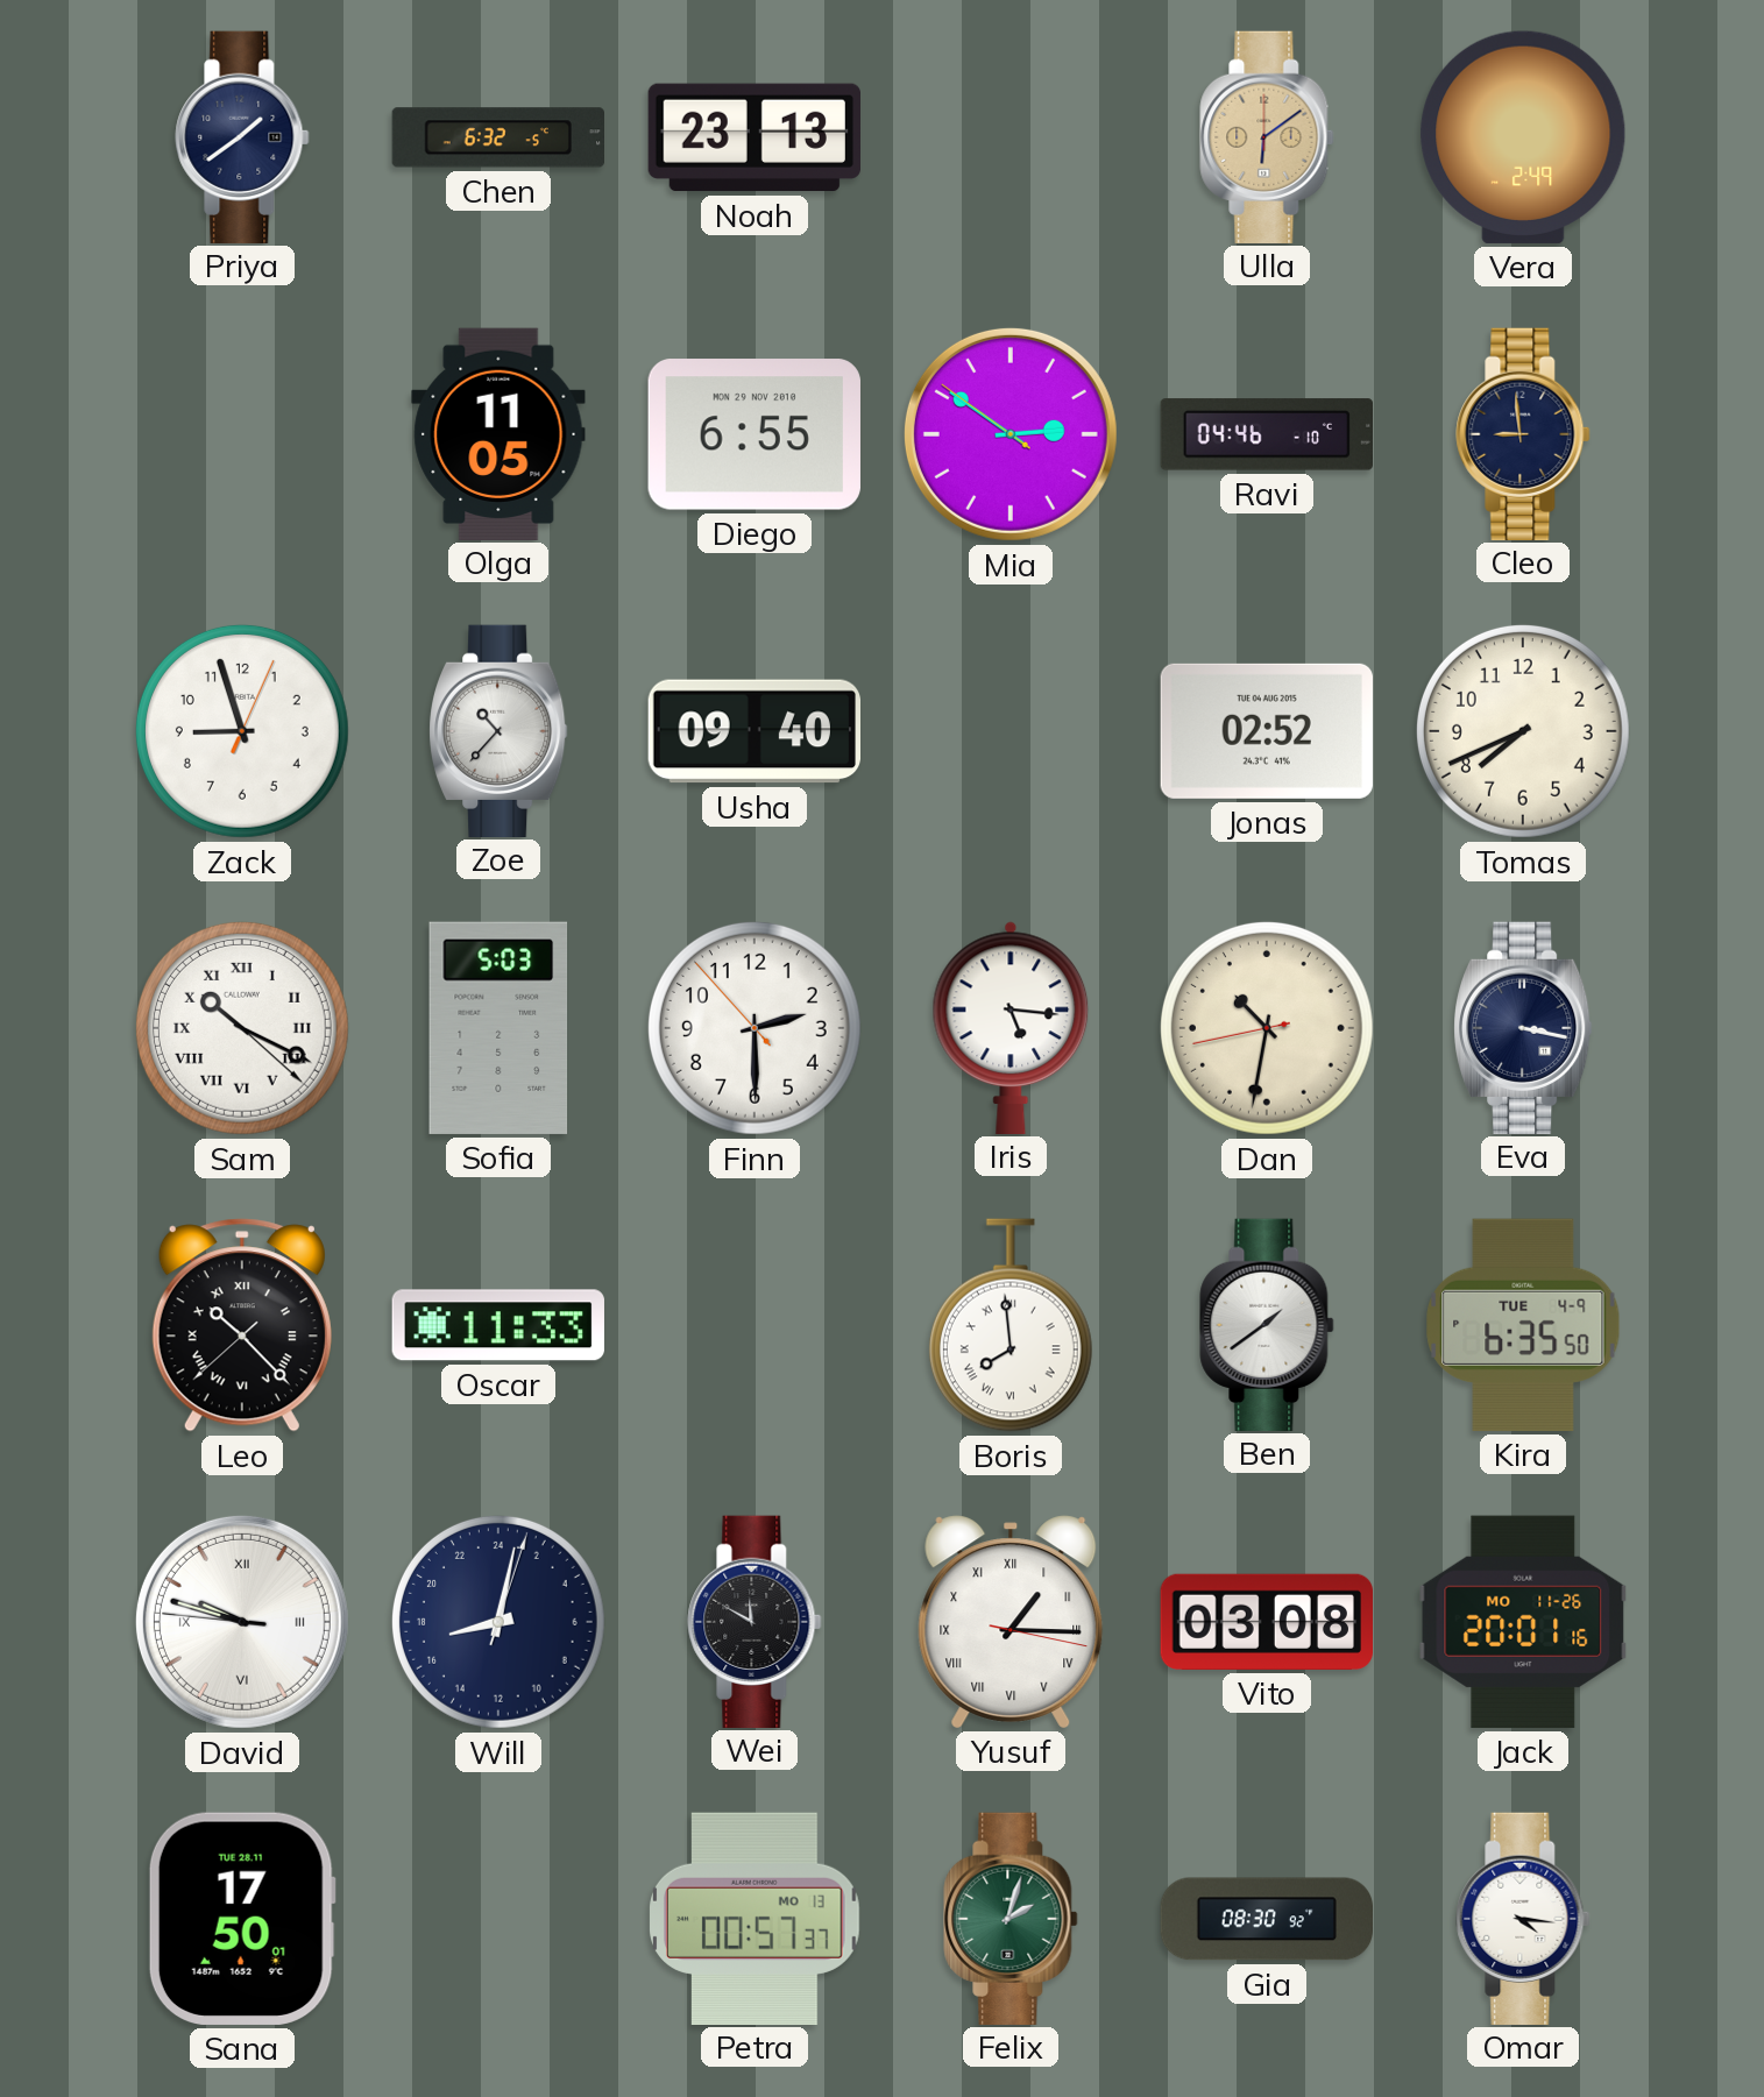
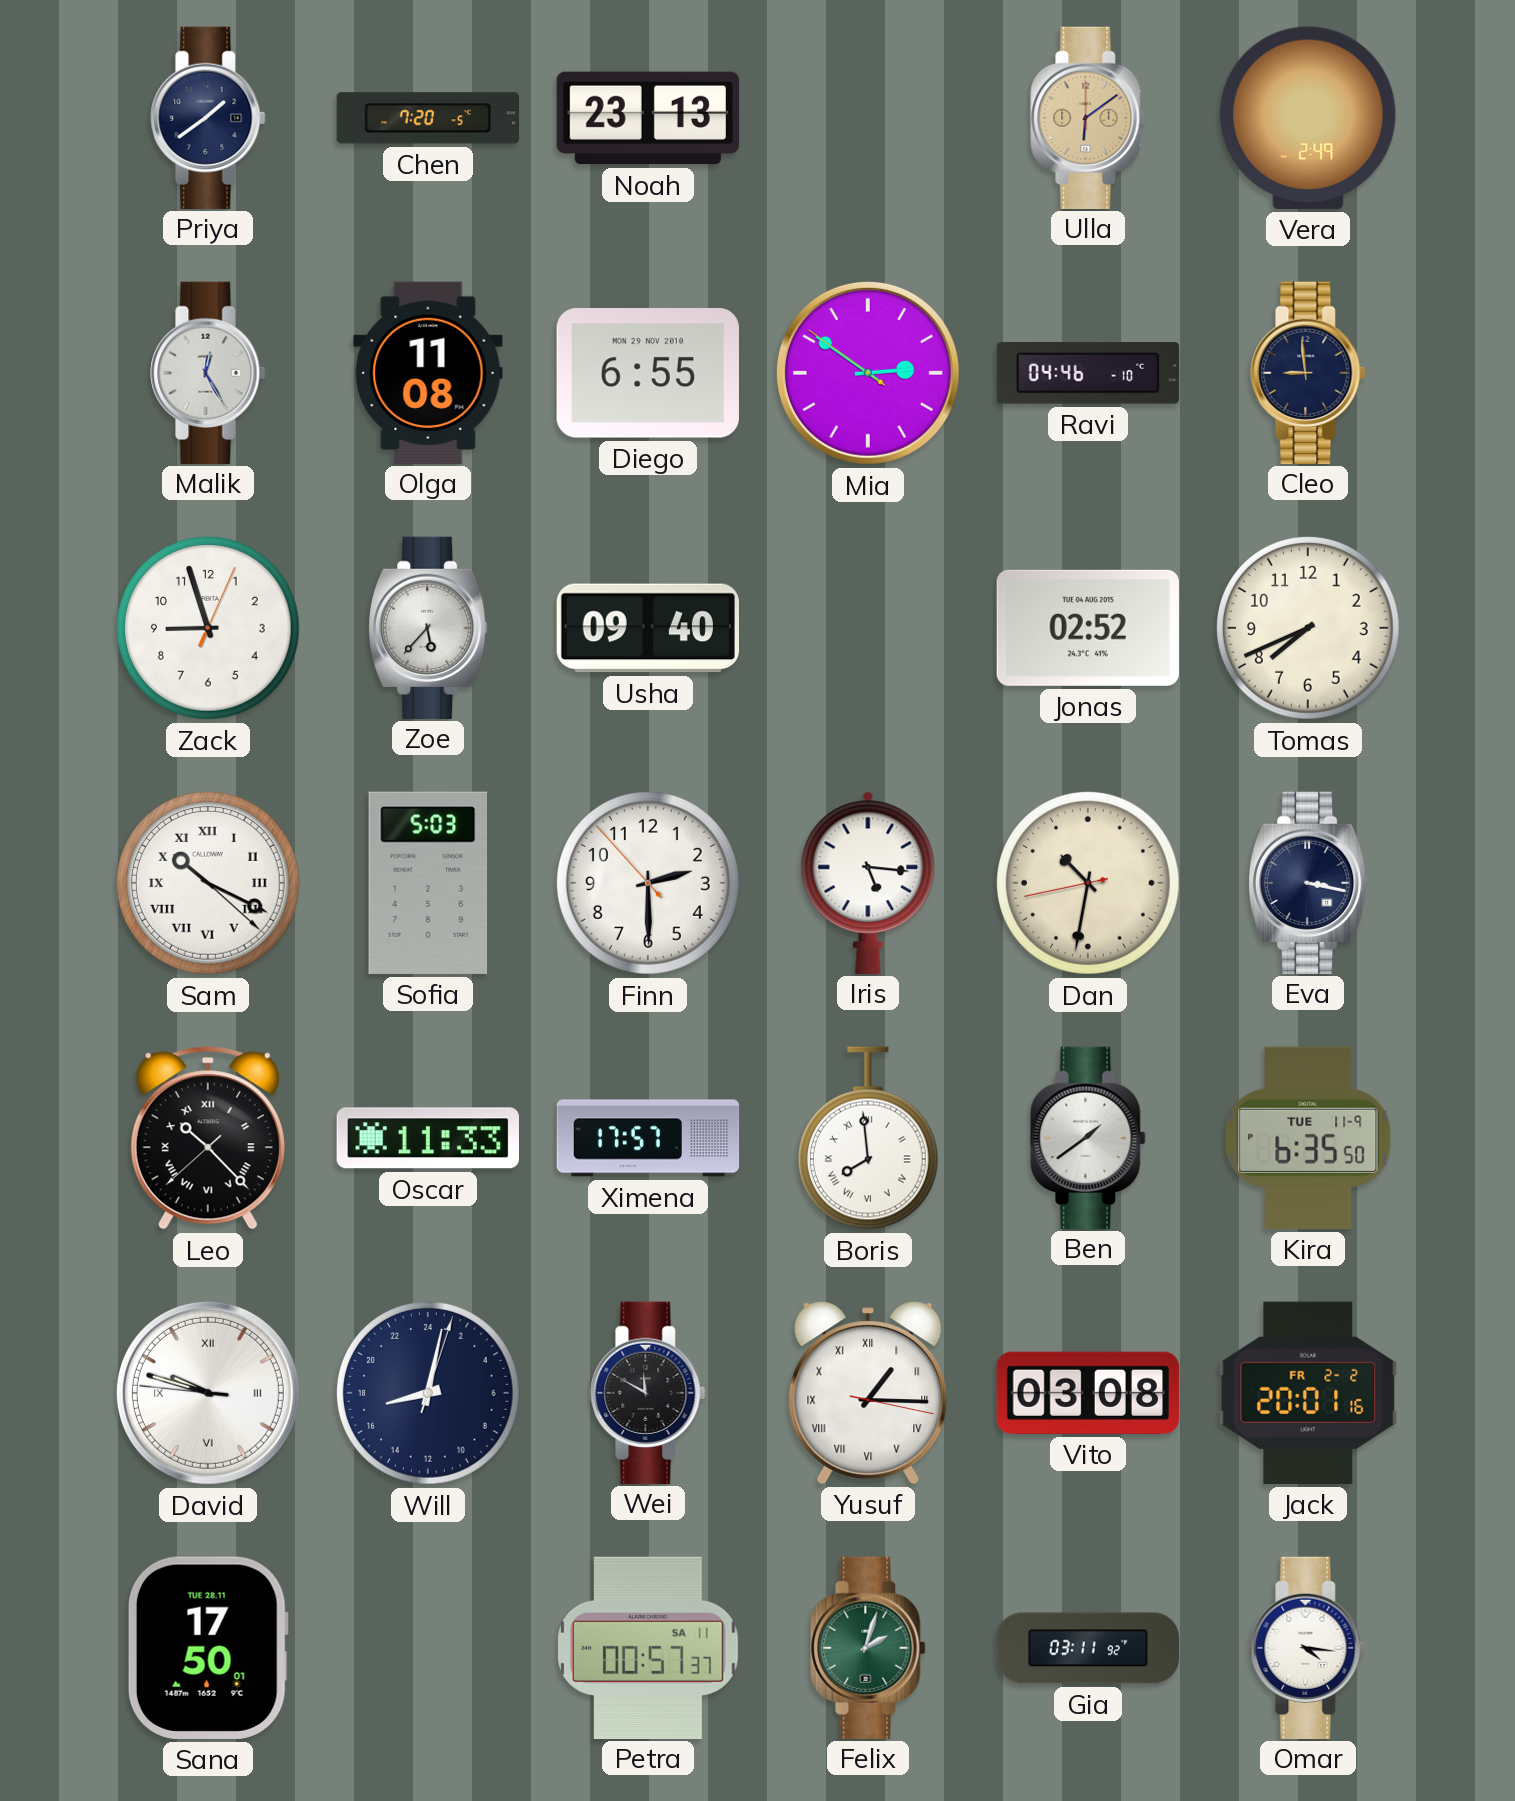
Chen: 6:32 -> 7:20
Malik: none -> 12:25
Olga: 11:05 -> 11:08
Zoe: 10:37 -> 5:37
Ximena: none -> 17:57
Kira date: TUE 4-9 -> TUE 11-9
Jack date: MO 11-26 -> FR 2-2
Petra date: MO 13 -> SA 11
Gia: 08:30 -> 03:11
